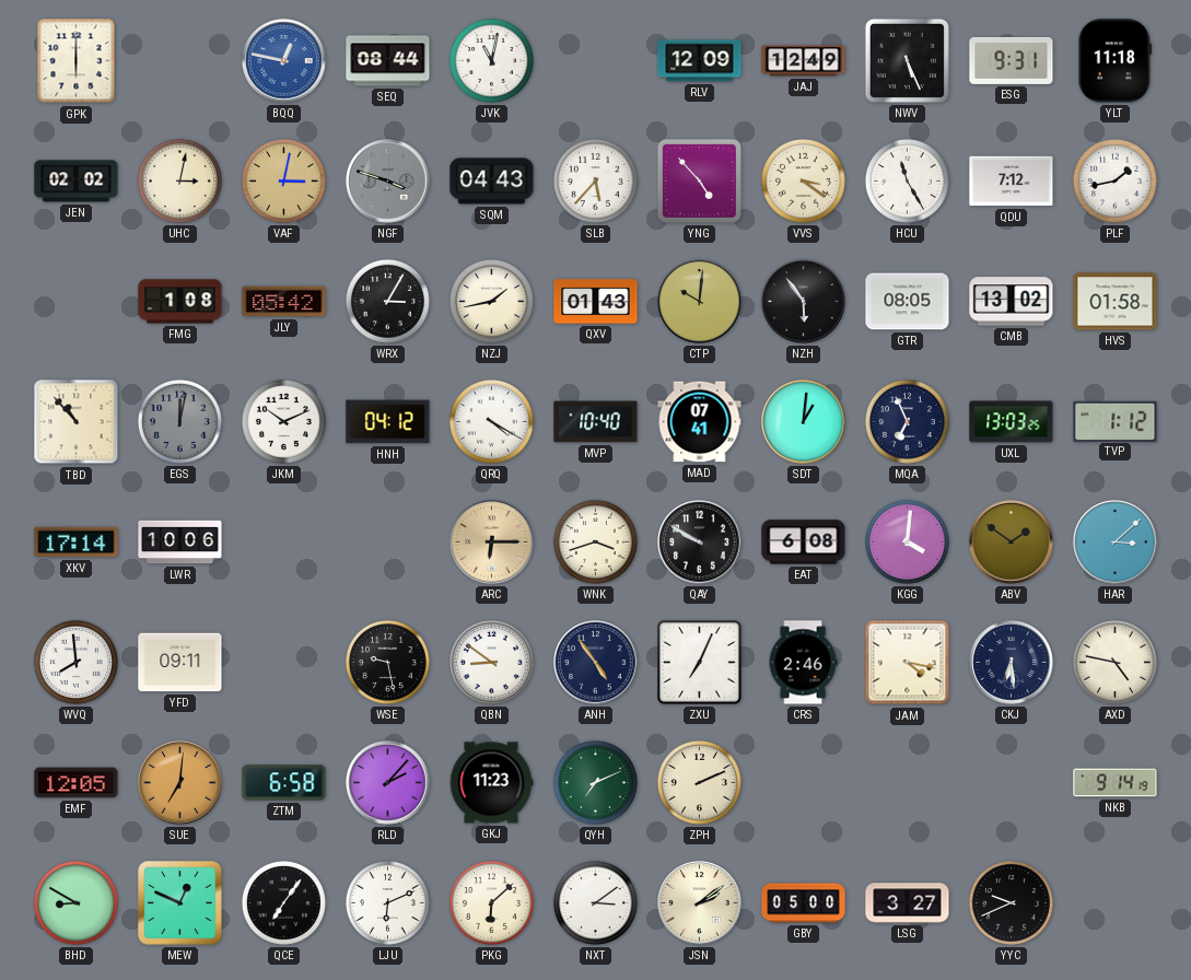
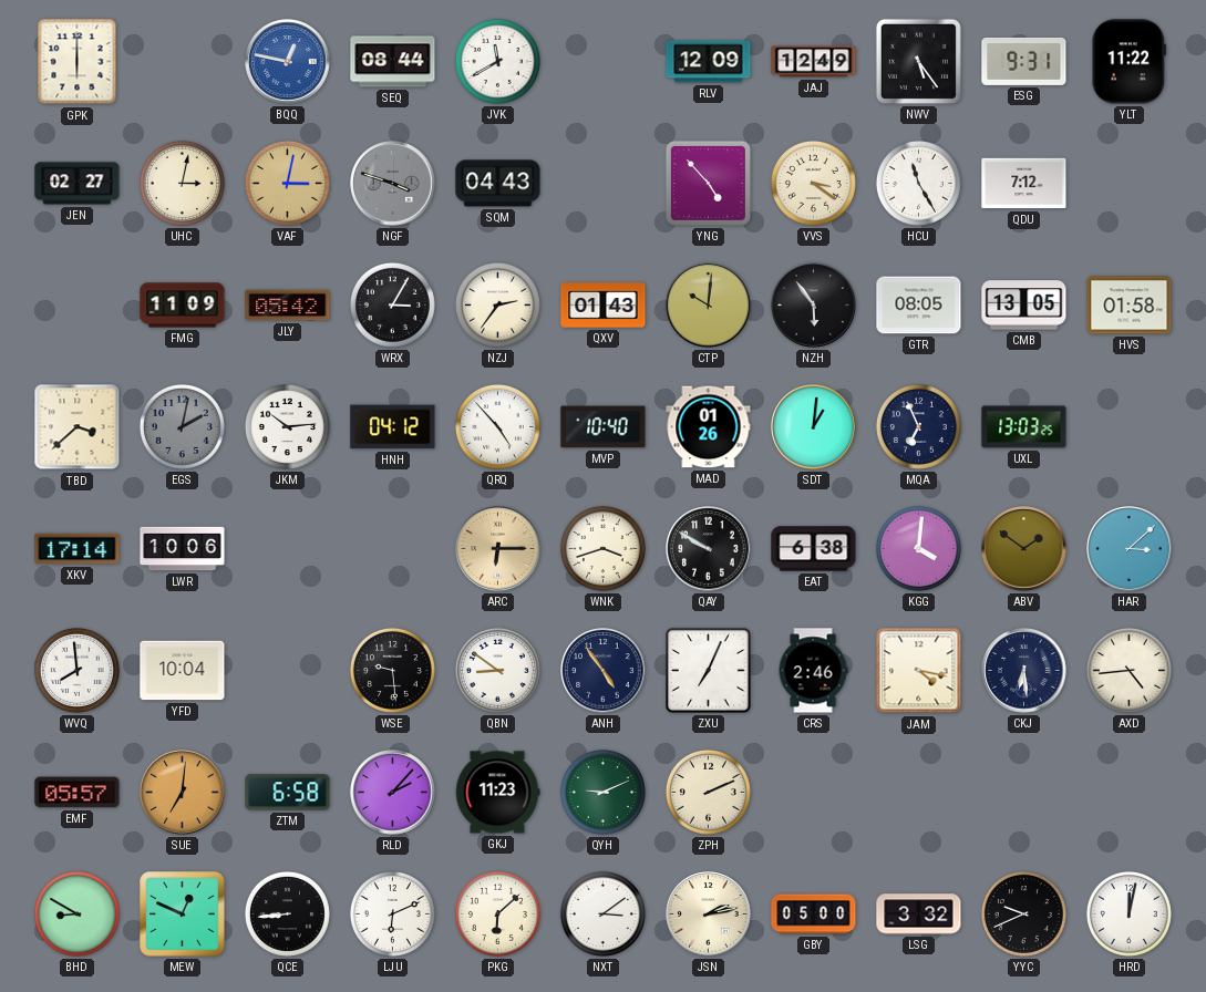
JVK: 11:02 -> 11:40
NWV: 5:26 -> 5:24
YLT: 11:18 -> 11:22
JEN: 02:02 -> 02:27
SLB: 5:37 -> none
PLF: 1:43 -> none
FMG: 1:08 -> 11:09
NZJ: 1:43 -> 2:36
CMB: 13:02 -> 13:05
TBD: 10:53 -> 3:38
EGS: 12:02 -> 2:02
JKM: 10:11 -> 10:14
QRQ: 4:20 -> 4:53
MAD: 07:41 -> 01:26
TVP: 1:12 -> none
EAT: 6:08 -> 6:38
YFD: 09:11 -> 10:04
WSE: 9:28 -> 9:29
AXD: 4:47 -> 4:44
EMF: 12:05 -> 05:57
QYH: 7:11 -> 9:11
NKB: 9:14 -> none
QCE: 7:06 -> 8:44
JSN: 2:09 -> 2:13
LSG: 3:27 -> 3:32
HRD: none -> 12:02
